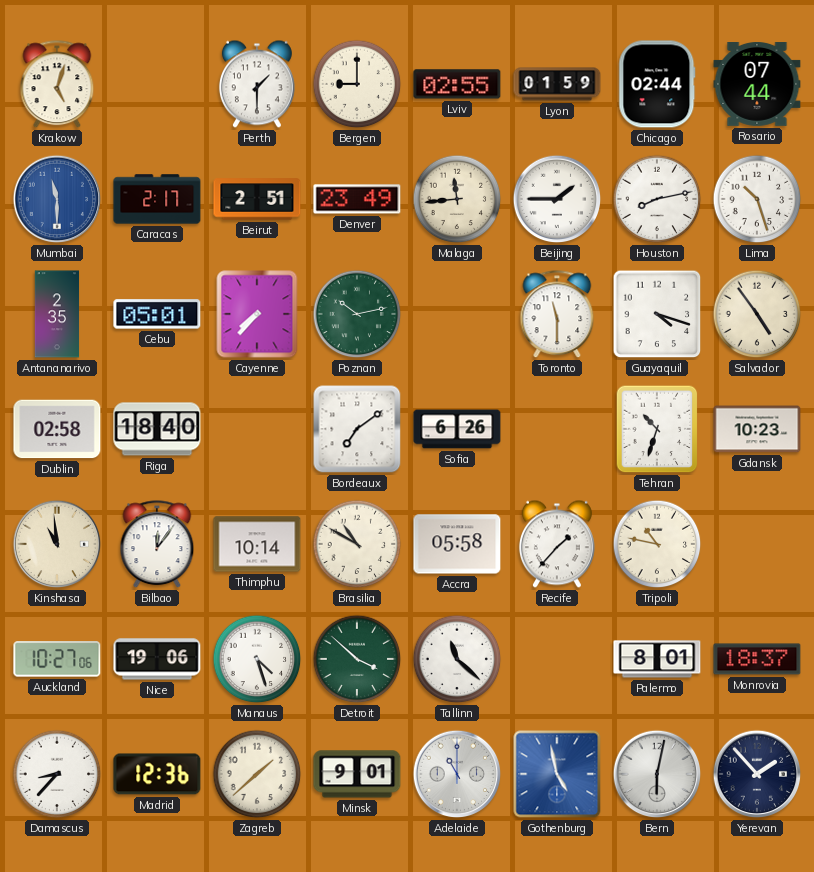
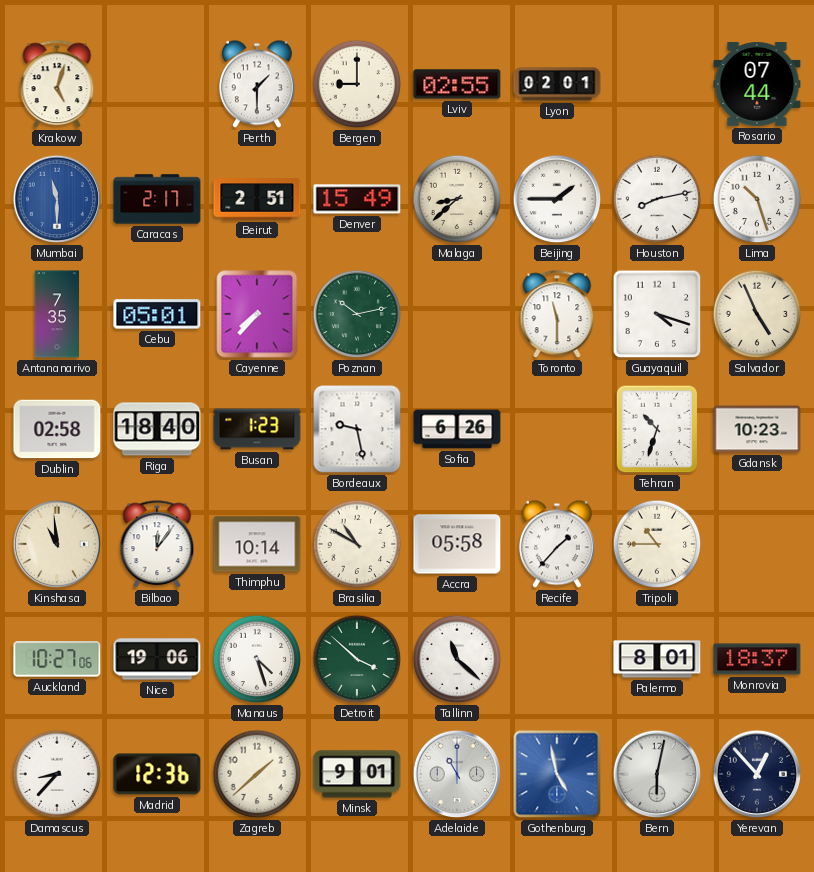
Lyon: 01:59 -> 02:01
Chicago: 02:44 -> none
Denver: 23:49 -> 15:49
Malaga: 11:44 -> 8:38
Antananarivo: 2:35 -> 7:35
Salvador: 4:54 -> 4:56
Busan: none -> 1:23
Bordeaux: 7:09 -> 9:28
Tripoli: 10:47 -> 10:45
Yerevan: 1:53 -> 12:53
